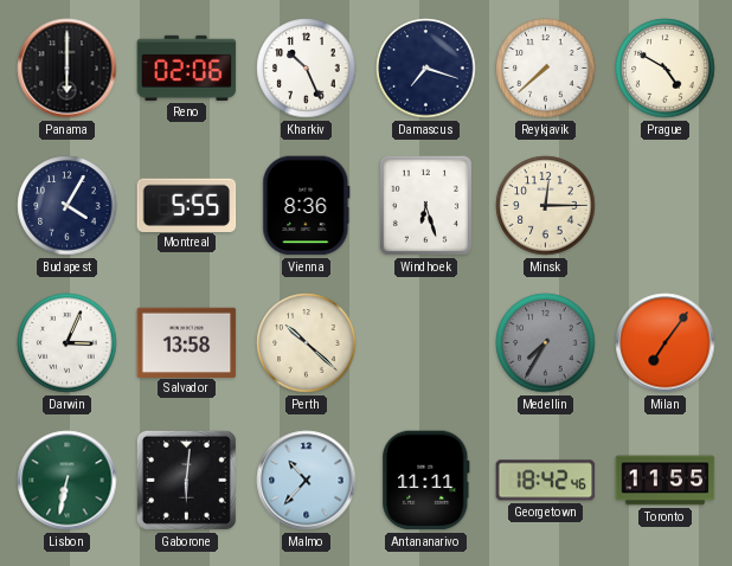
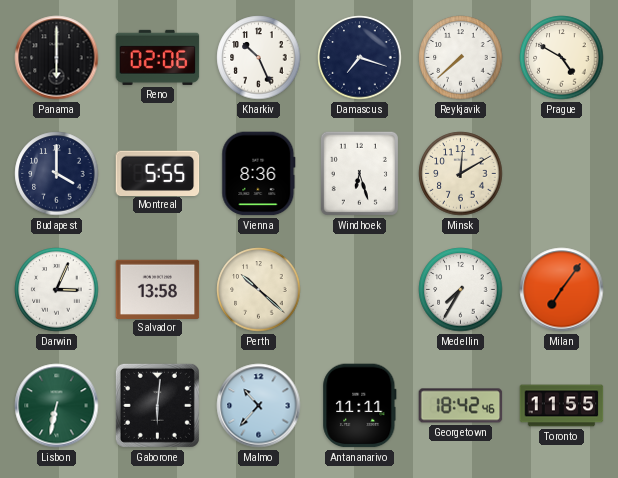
Budapest: 4:05 -> 4:00
Minsk: 12:15 -> 12:10
Medellin dial: grey -> white
